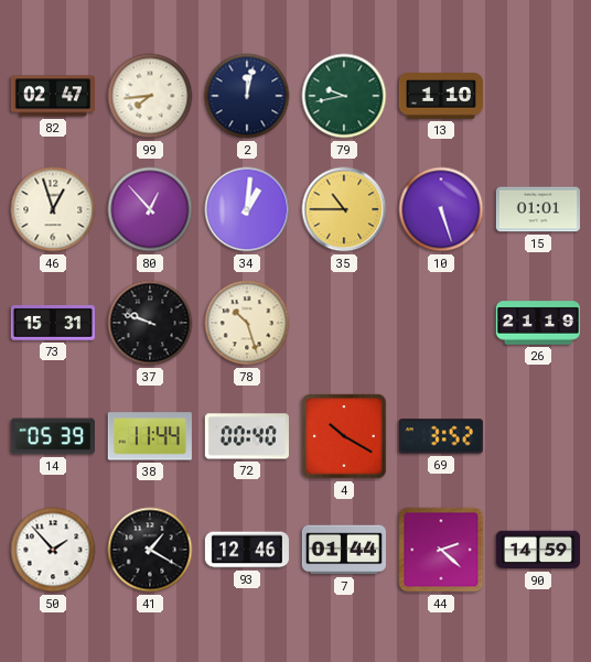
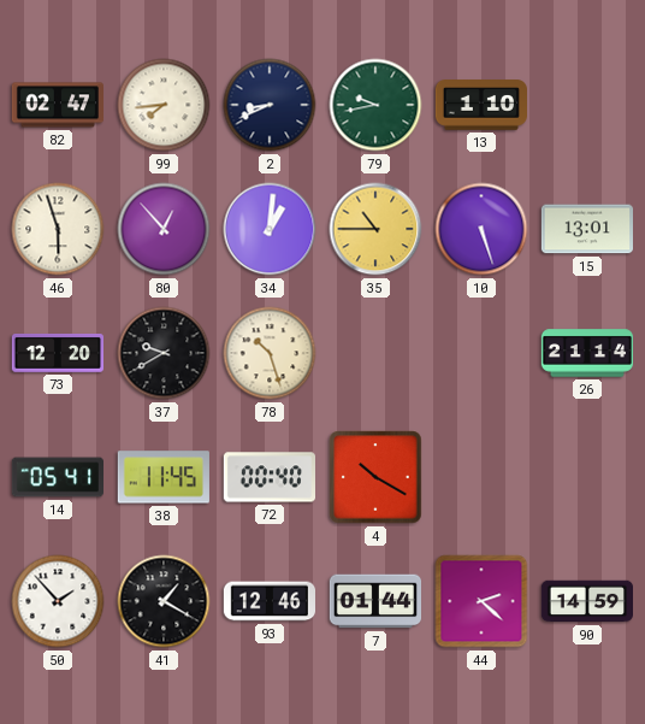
2: 12:02 -> 8:41
46: 12:57 -> 5:57
15: 01:01 -> 13:01
73: 15:31 -> 12:20
37: 9:48 -> 9:40
26: 21:19 -> 21:14
14: 05:39 -> 05:41
38: 11:44 -> 11:45
69: 3:52 -> none
